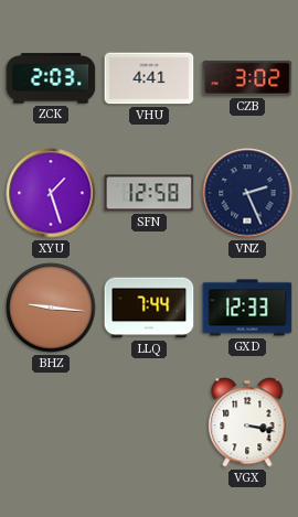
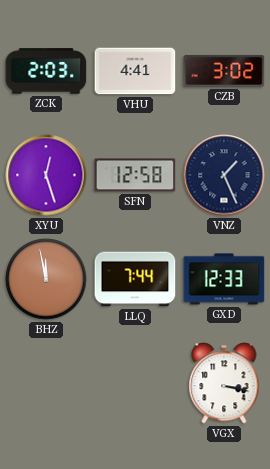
XYU: 1:27 -> 12:27
VNZ: 2:26 -> 1:26
BHZ: 9:16 -> 11:58
